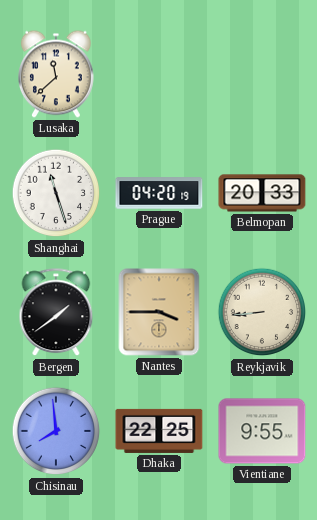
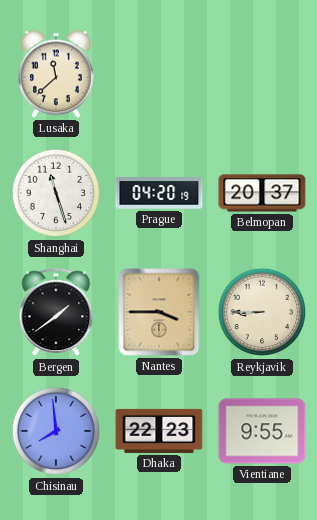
Belmopan: 20:33 -> 20:37
Reykjavik: 8:44 -> 8:45
Dhaka: 22:25 -> 22:23
